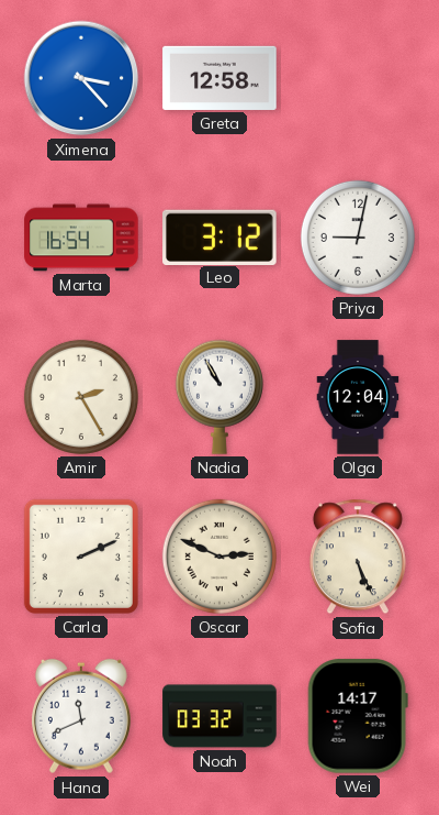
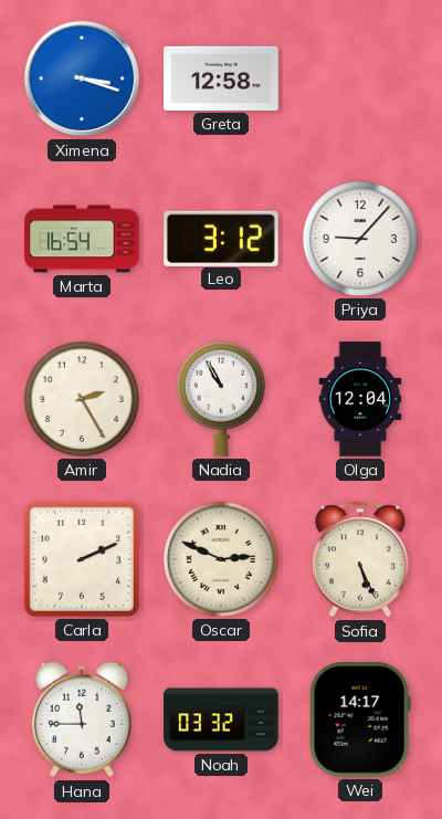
Ximena: 3:23 -> 3:18
Priya: 9:02 -> 9:07
Hana: 11:41 -> 11:45
